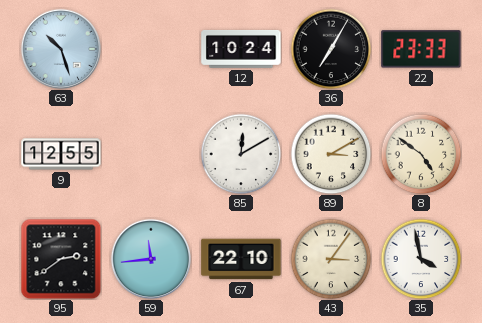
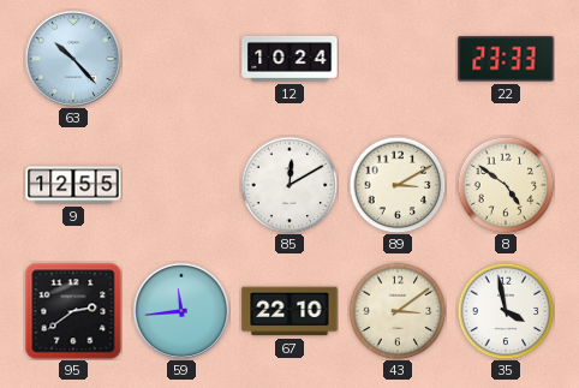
63: 10:27 -> 10:23
36: 7:05 -> none
43: 3:06 -> 3:09
